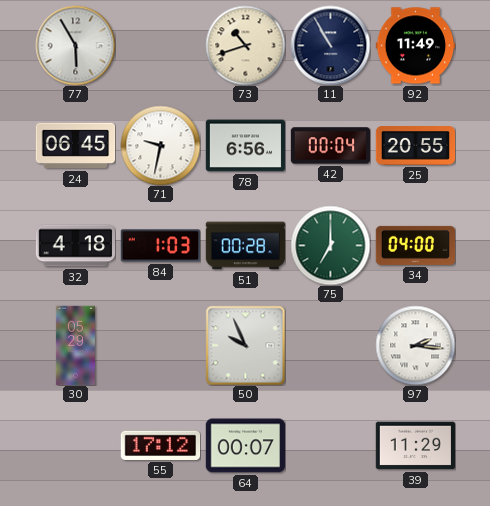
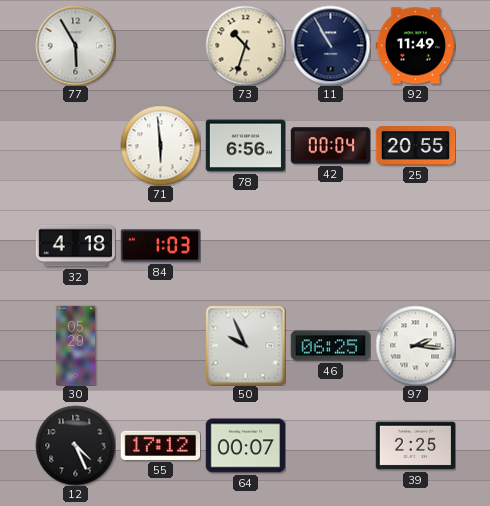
73: 10:42 -> 10:33
24: 06:45 -> none
71: 9:32 -> 5:59
51: 00:28 -> none
75: 7:00 -> none
34: 04:00 -> none
46: none -> 06:25
12: none -> 4:26
39: 11:29 -> 2:25
